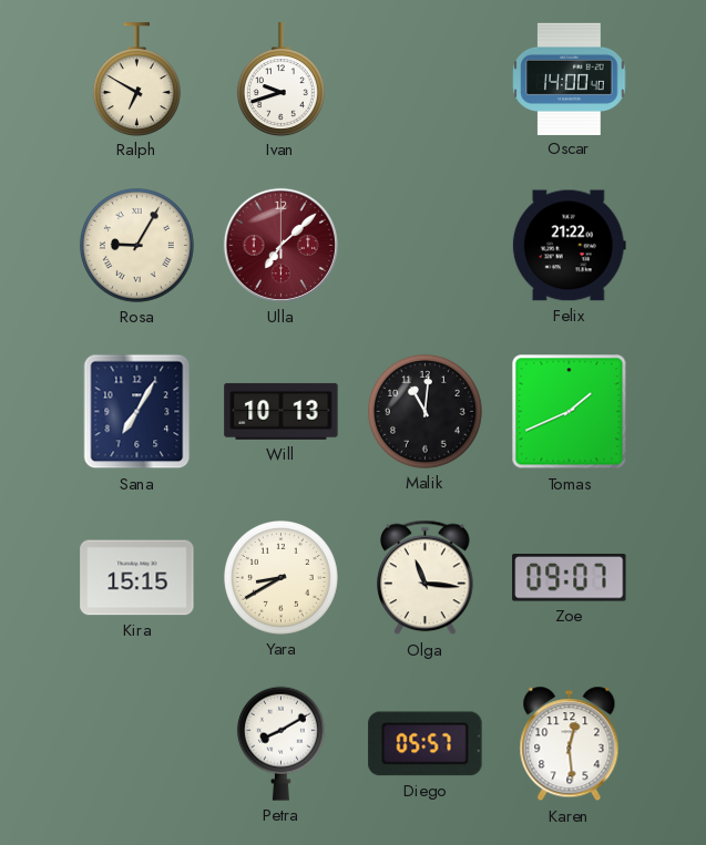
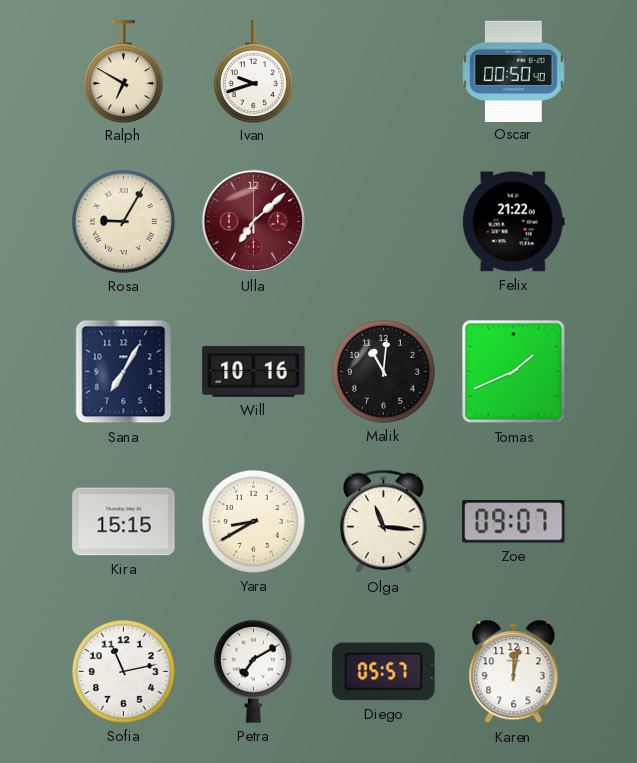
Oscar: 14:00 -> 00:50
Will: 10:13 -> 10:16
Sofia: none -> 11:13
Petra: 8:10 -> 7:10
Karen: 12:29 -> 12:02
